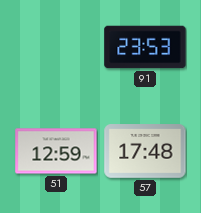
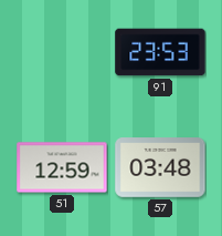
57: 17:48 -> 03:48
